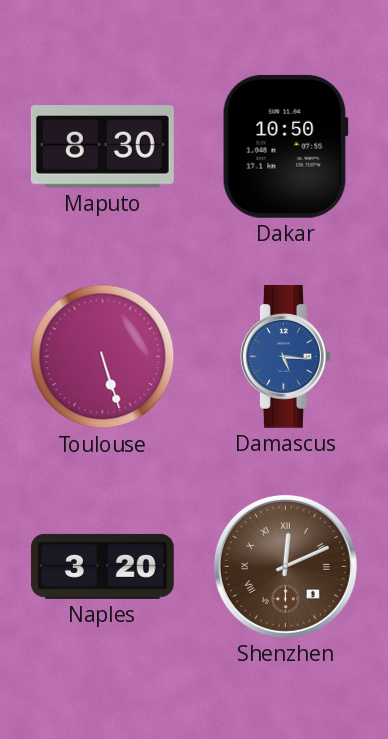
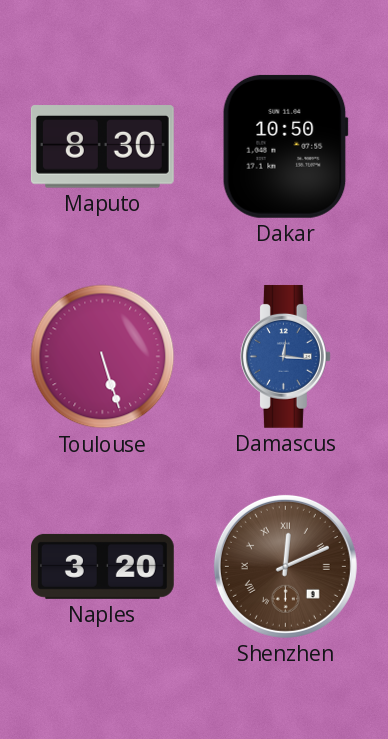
Damascus: 5:16 -> 12:16
